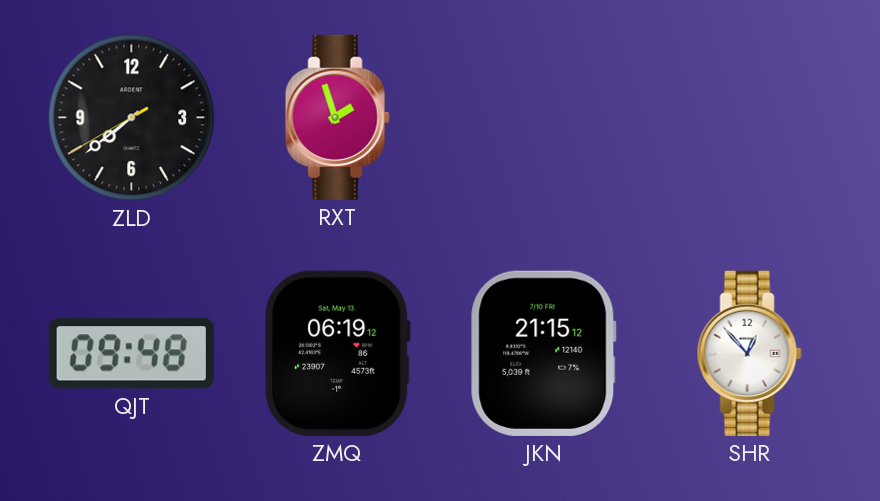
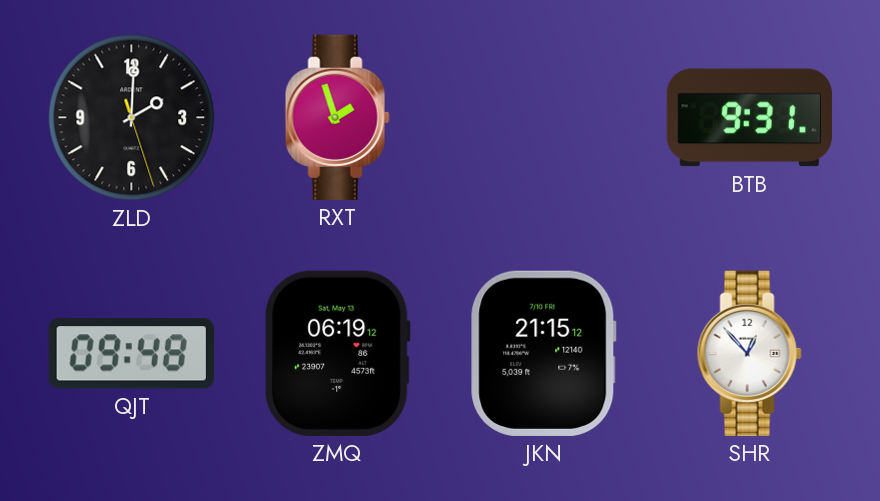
ZLD: 7:38 -> 2:00
BTB: none -> 9:31
